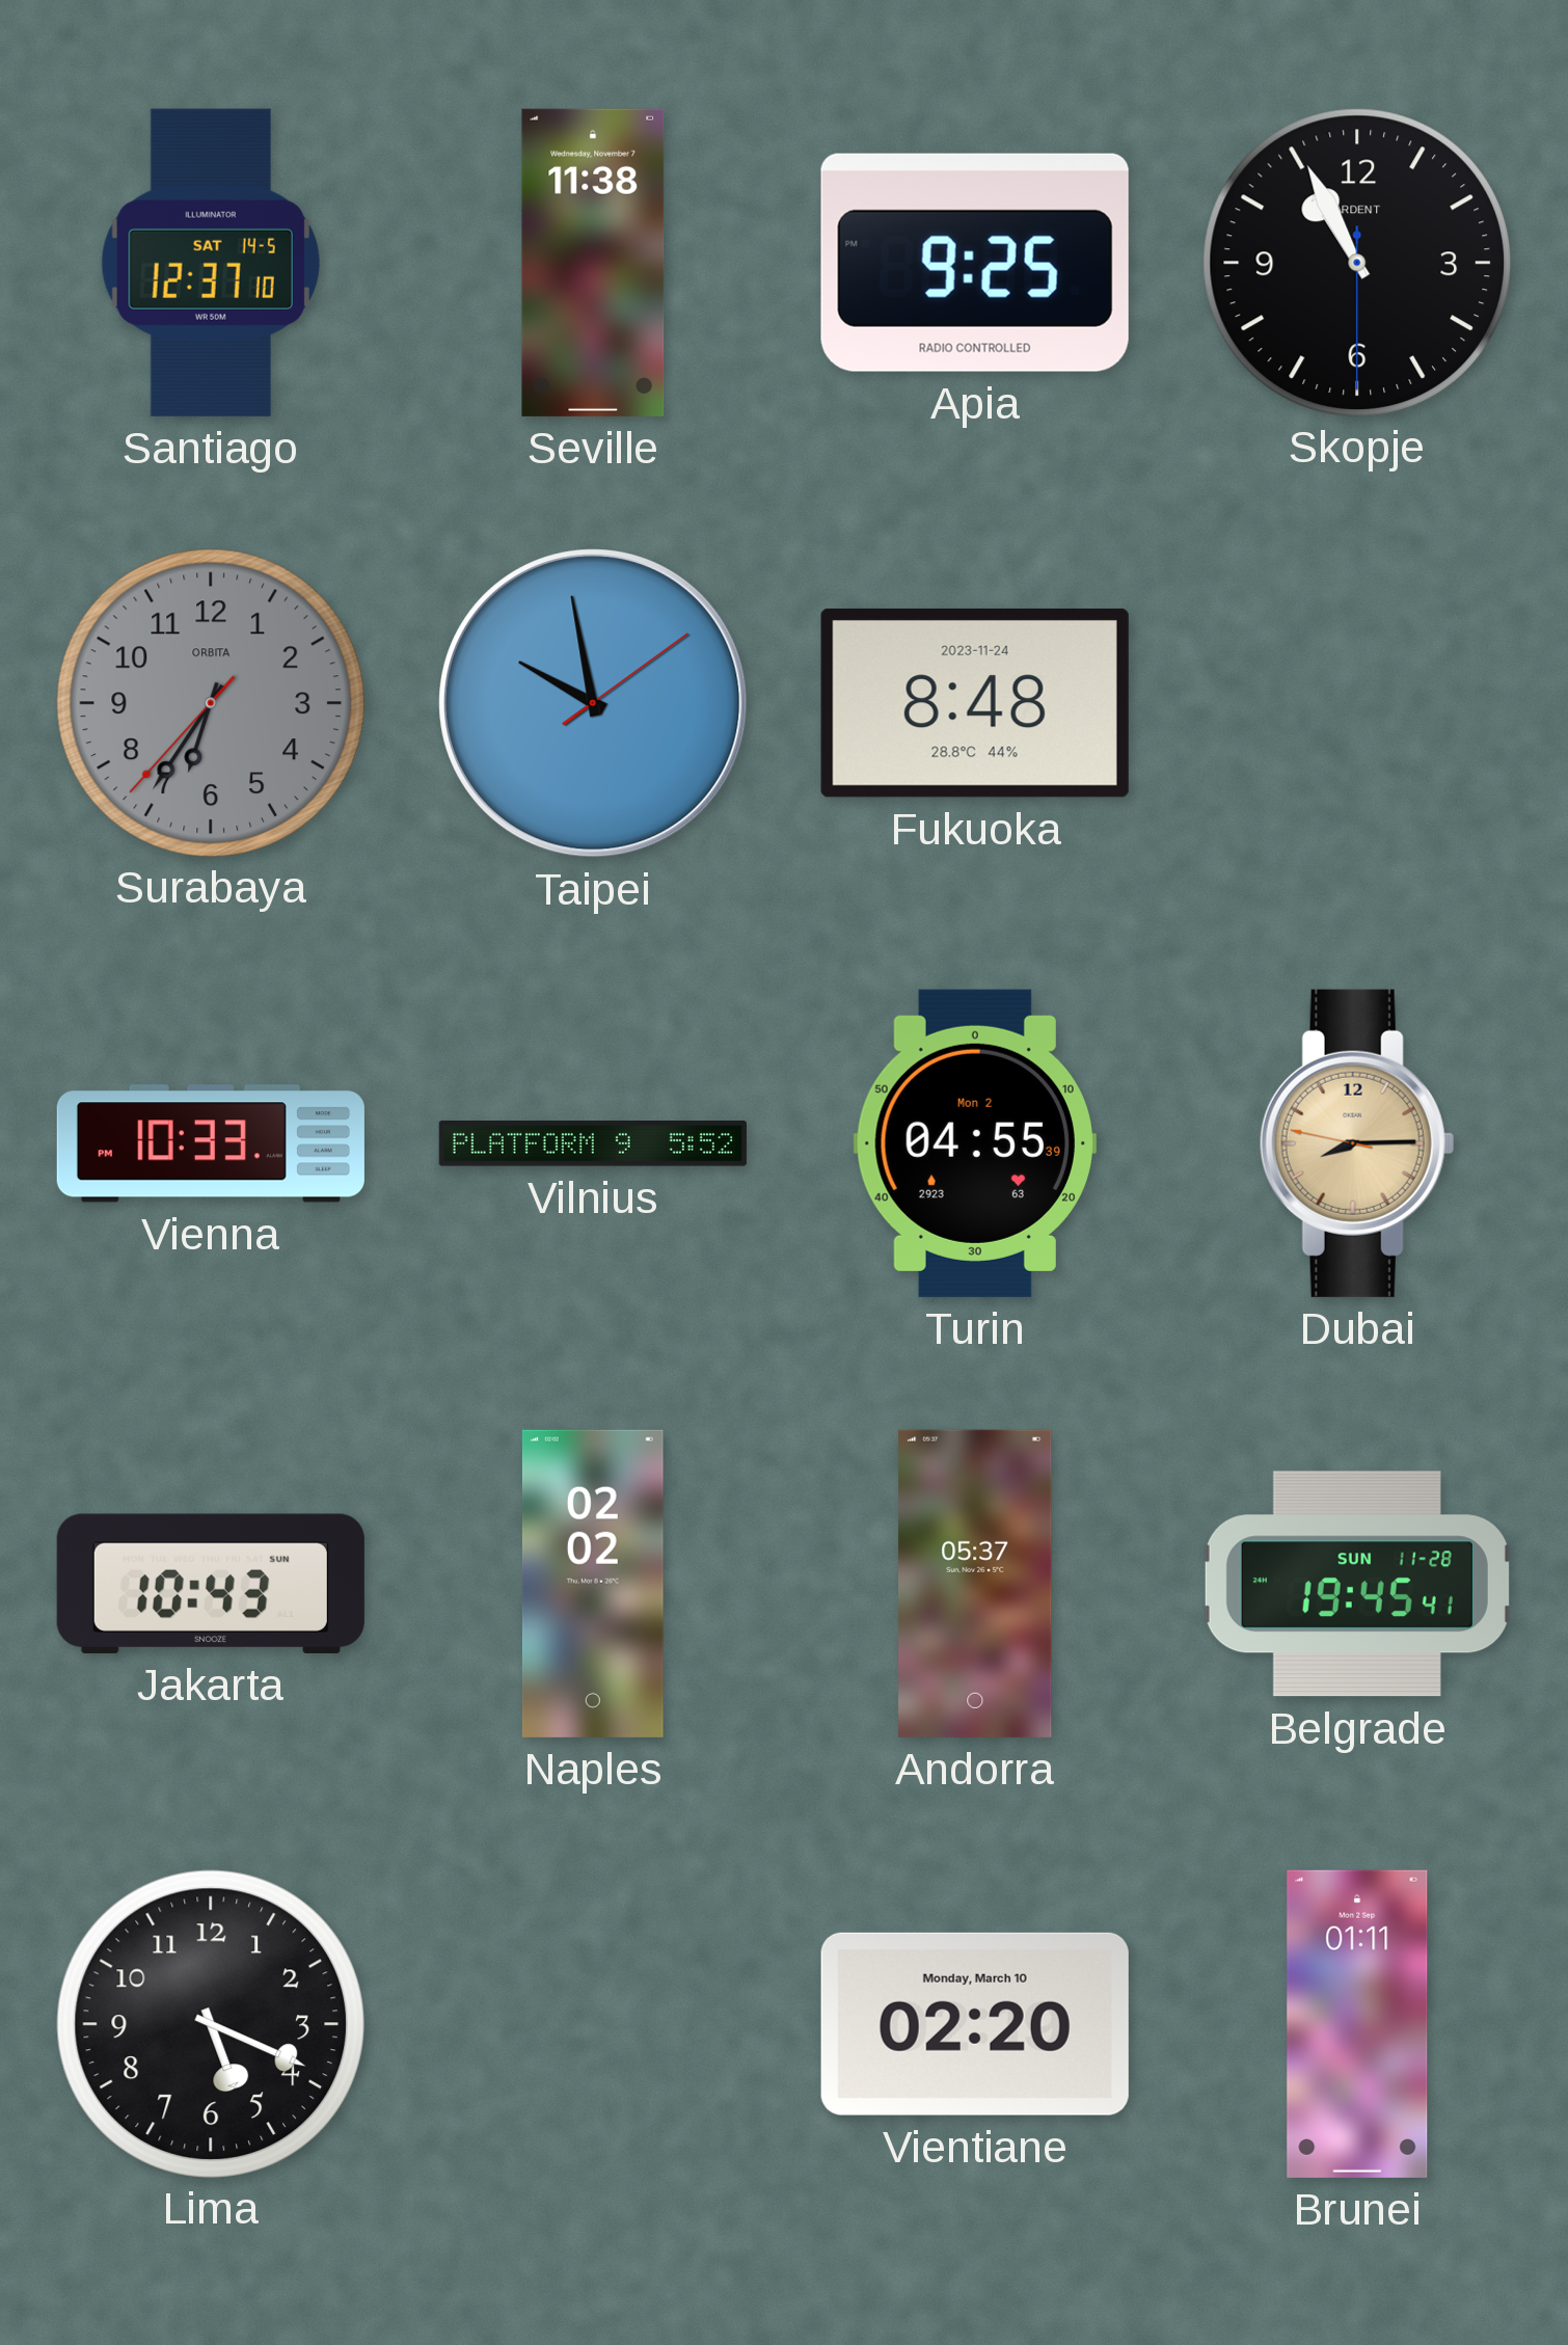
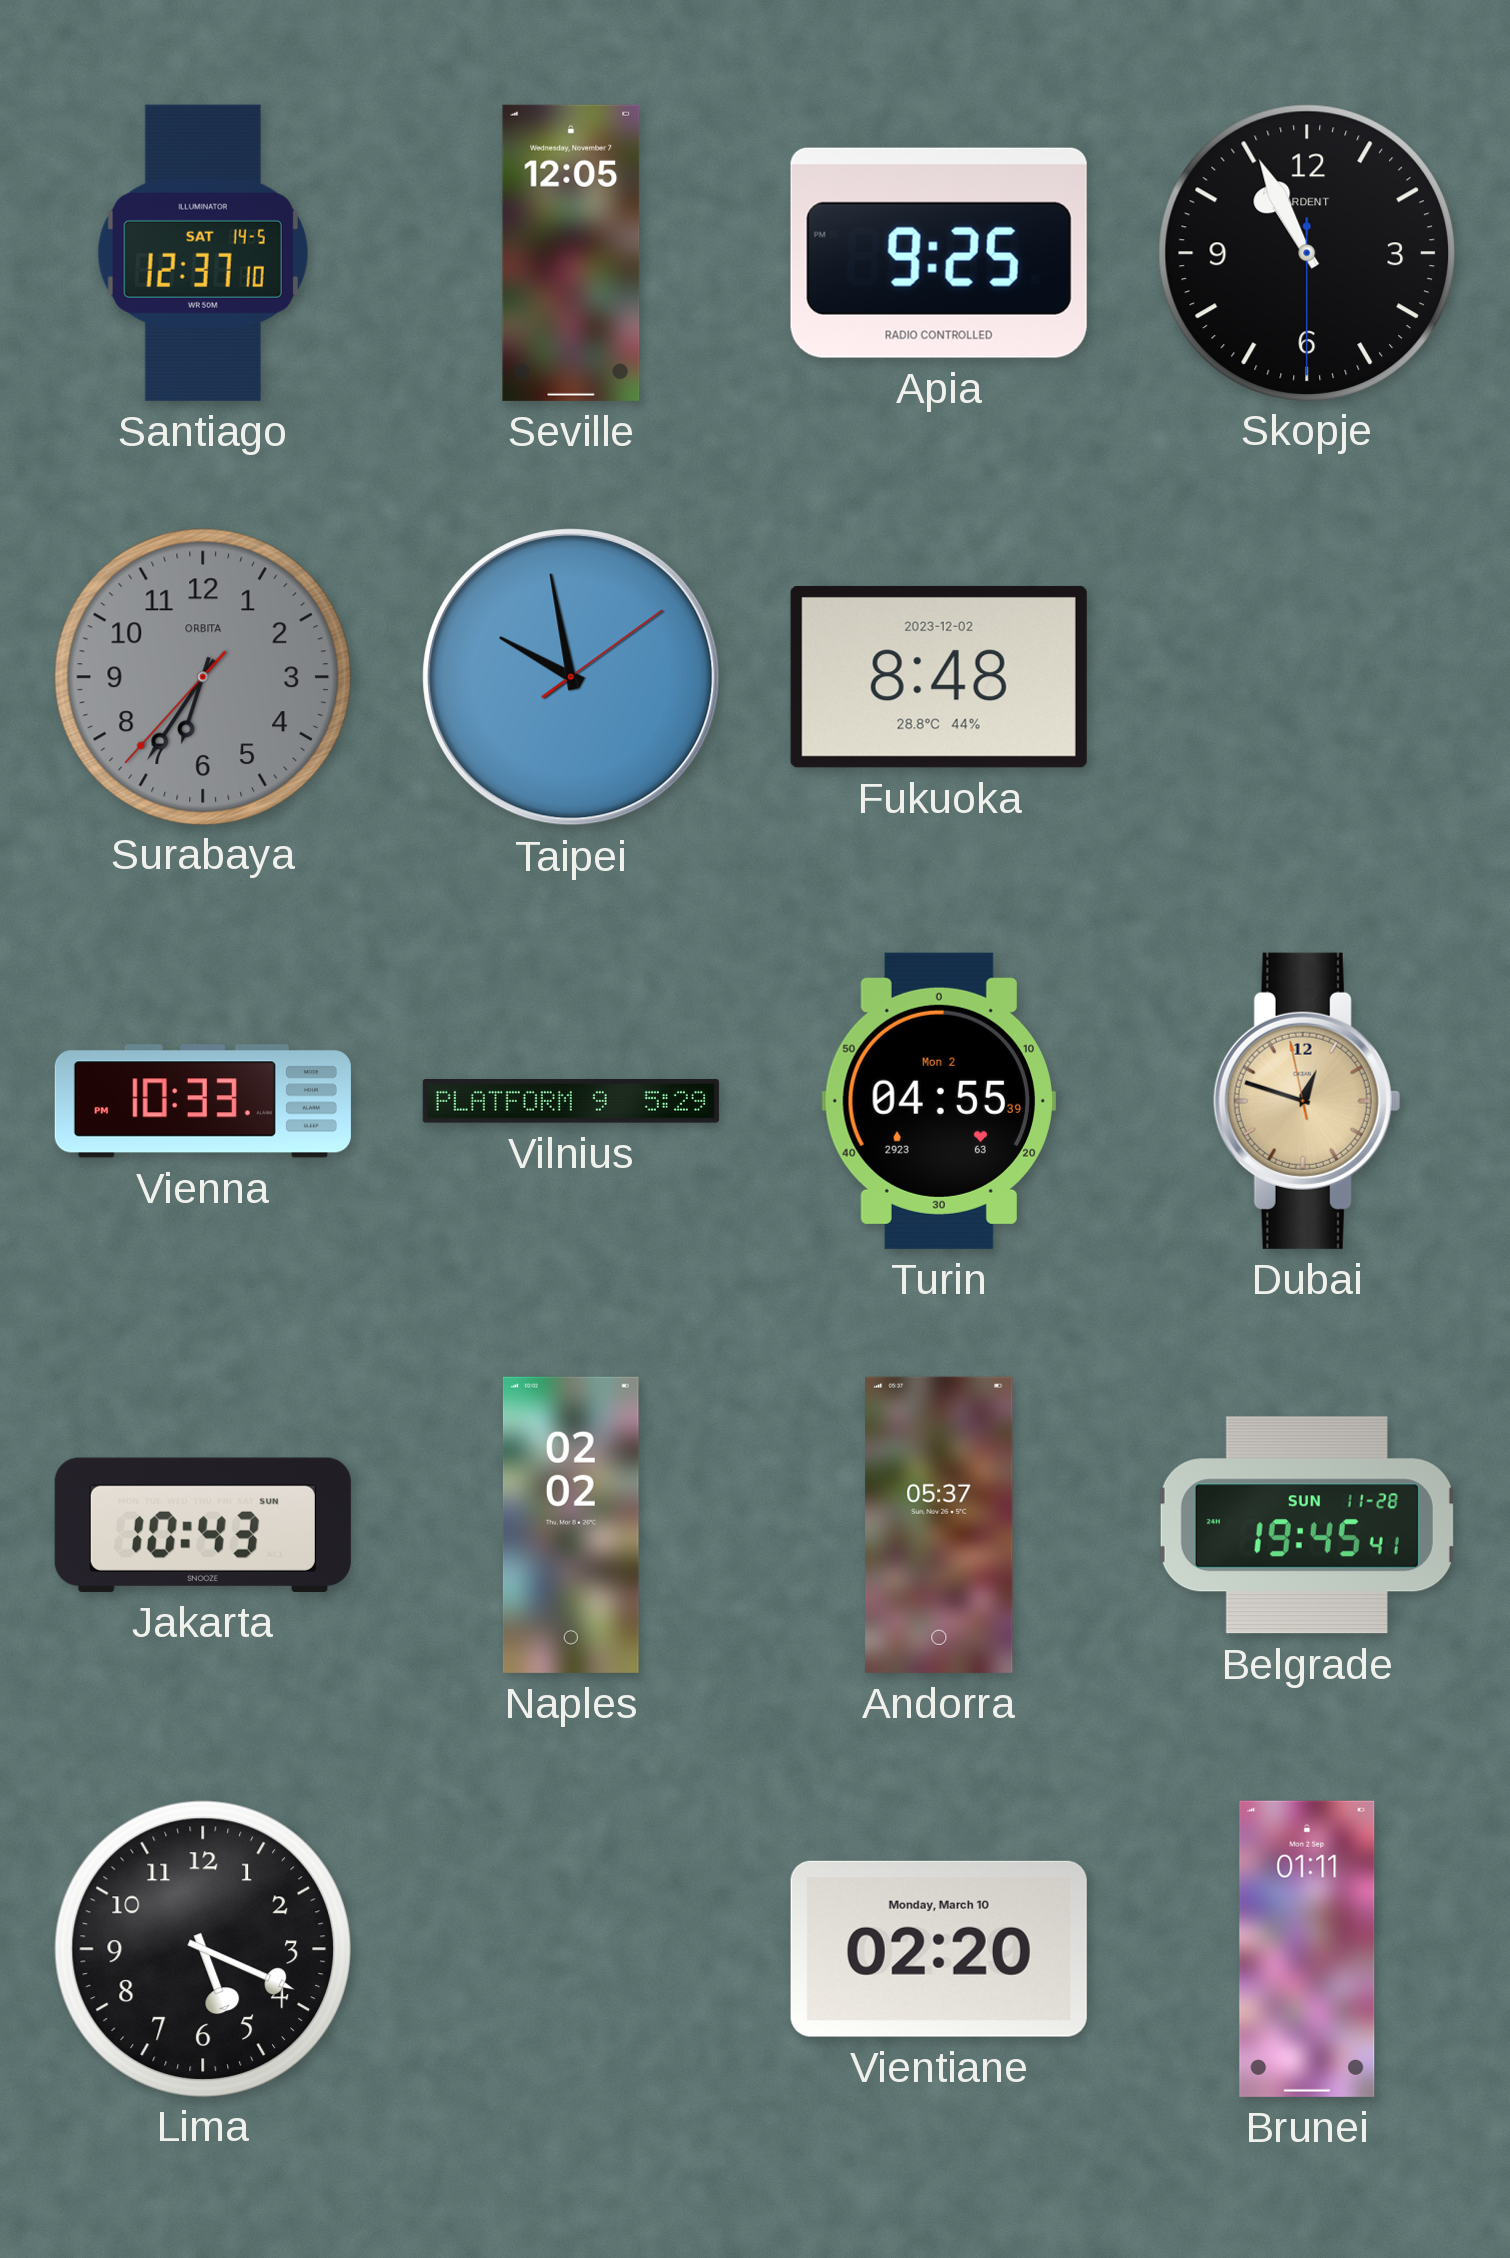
Seville: 11:38 -> 12:05
Fukuoka date: 2023-11-24 -> 2023-12-02
Vilnius: 5:52 -> 5:29
Dubai: 8:14 -> 12:47
